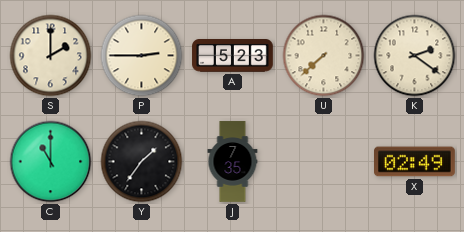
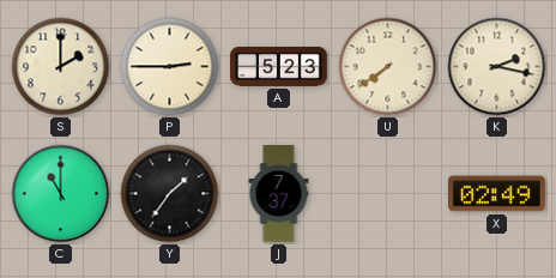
U: 7:38 -> 7:39
K: 2:21 -> 2:17
J: 7:35 -> 7:37
